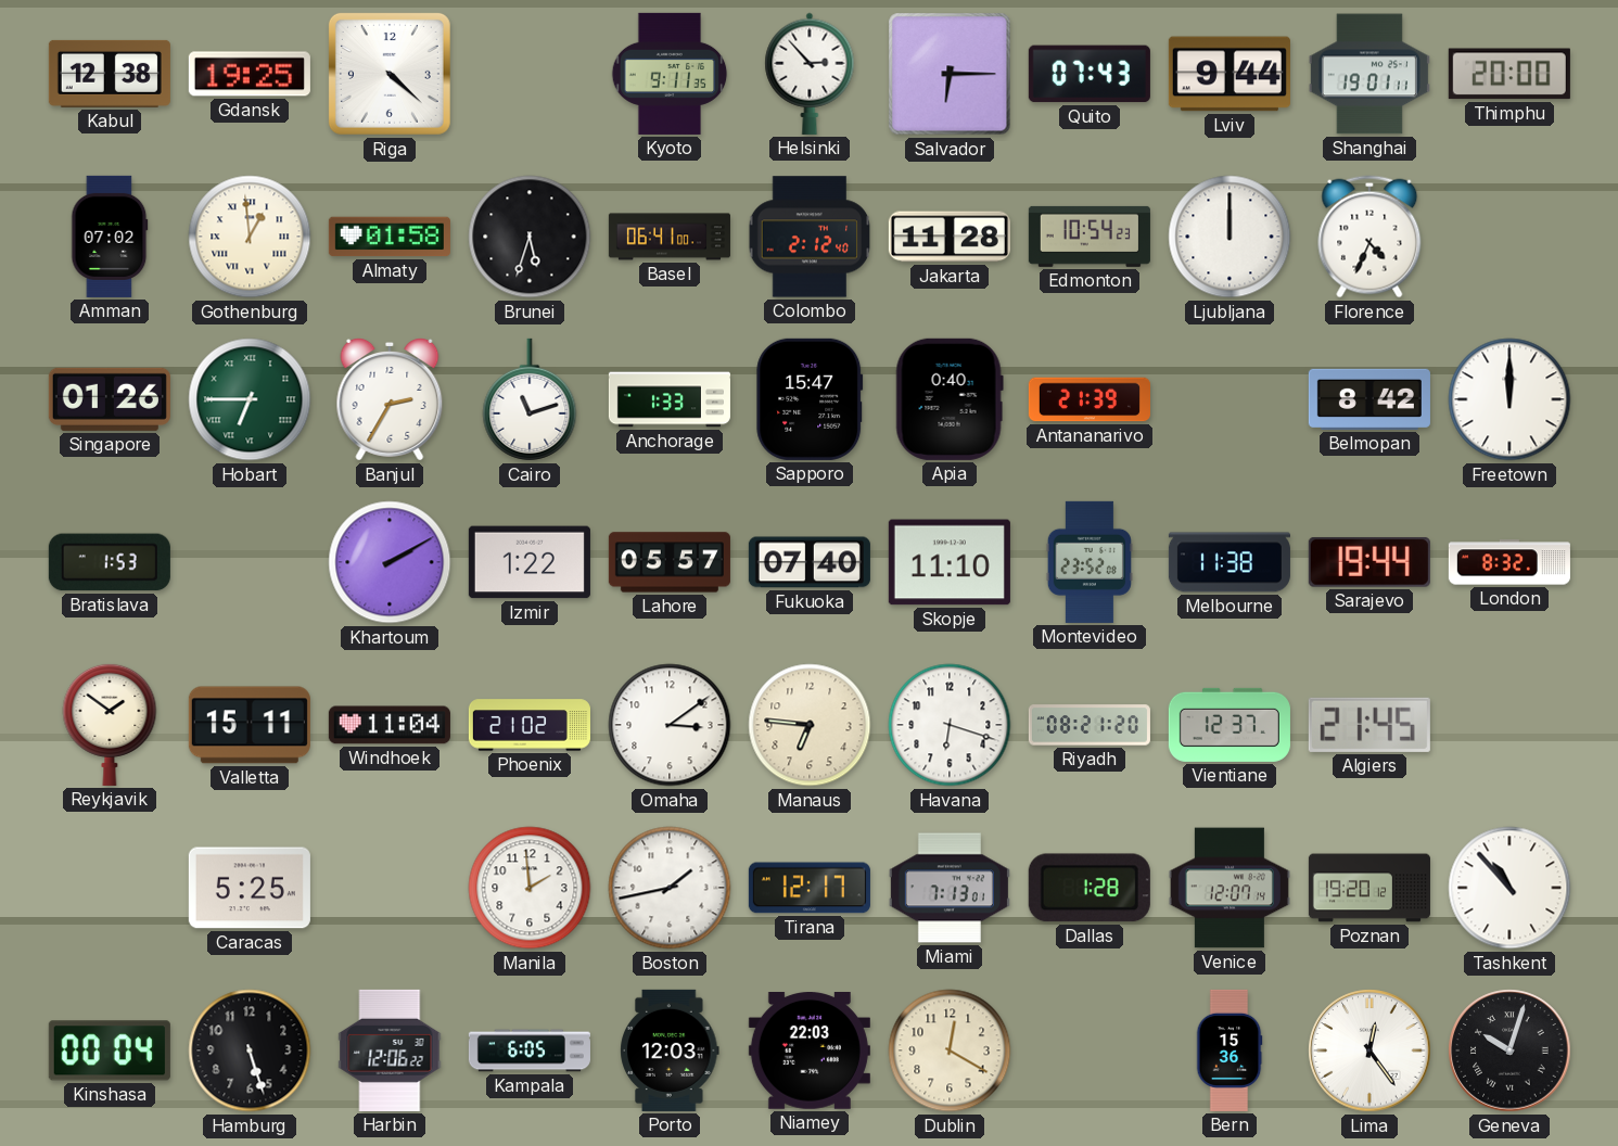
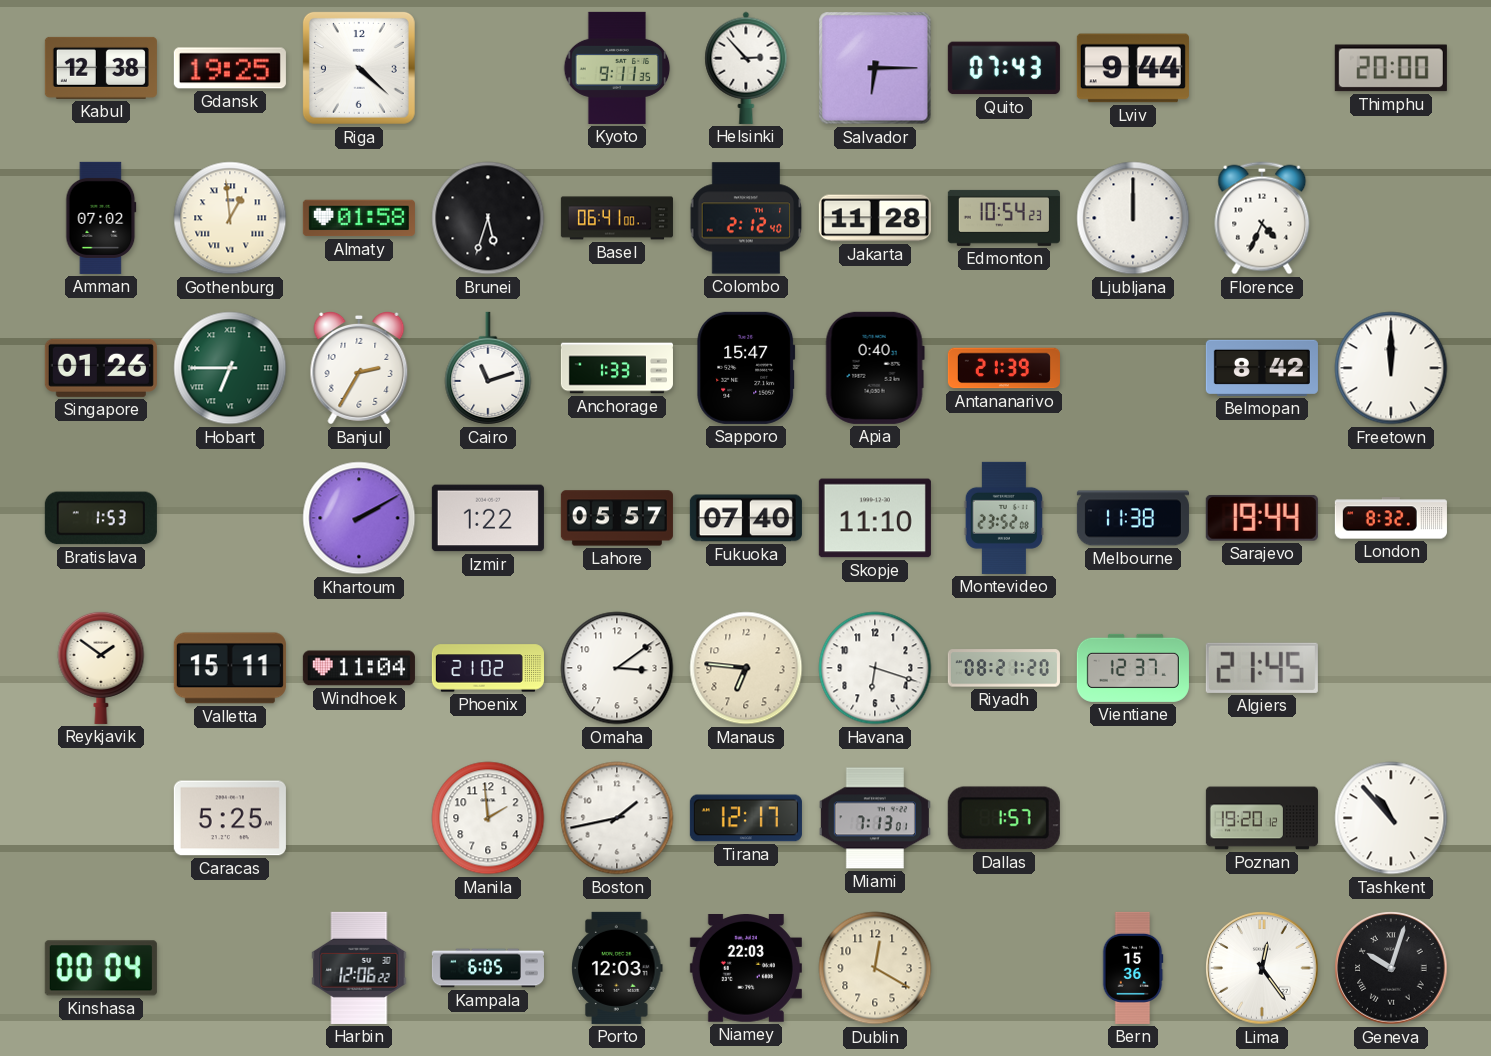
Shanghai: 19:01 -> none
Dallas: 1:28 -> 1:57
Venice: 12:07 -> none
Hamburg: 5:27 -> none
